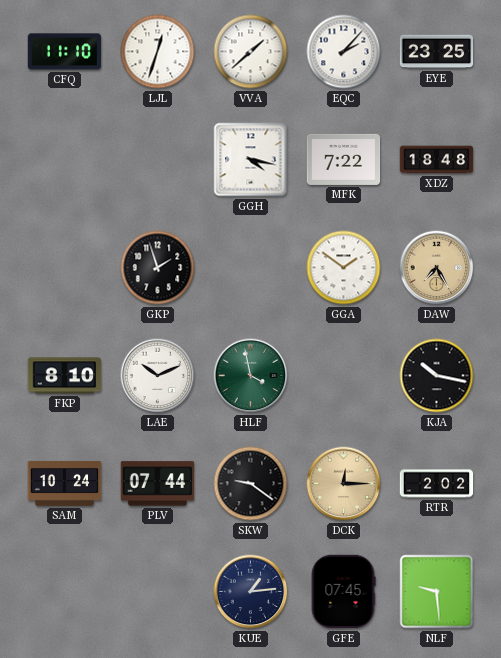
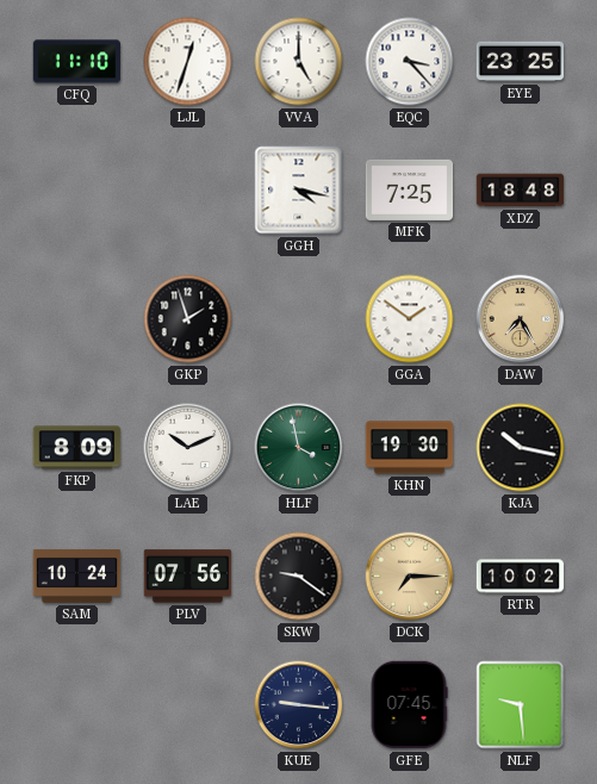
VVA: 1:38 -> 5:00
EQC: 2:07 -> 3:23
MFK: 7:22 -> 7:25
FKP: 8:10 -> 8:09
KHN: none -> 19:30
PLV: 07:44 -> 07:56
DCK: 12:15 -> 7:15
RTR: 2:02 -> 10:02
KUE: 1:14 -> 9:16
